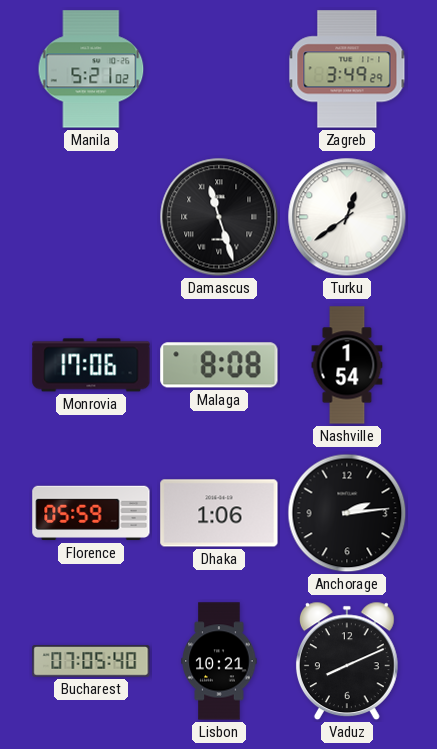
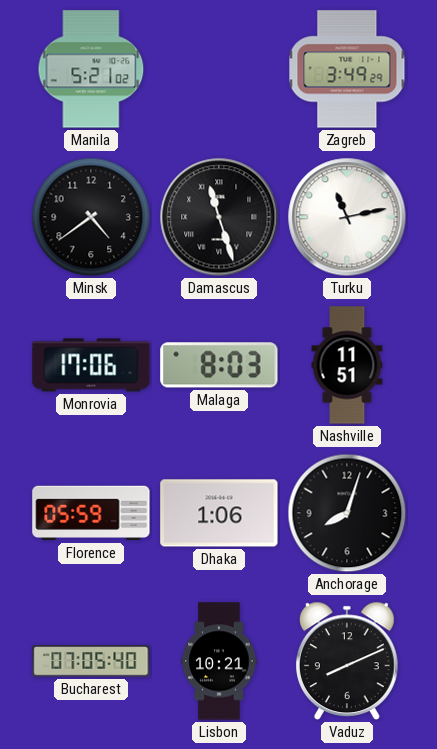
Minsk: none -> 4:39
Turku: 12:39 -> 11:13
Malaga: 8:08 -> 8:03
Nashville: 1:54 -> 11:51
Anchorage: 2:14 -> 8:03
